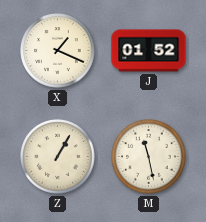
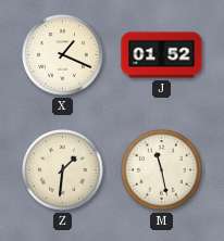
Z: 1:05 -> 1:31
